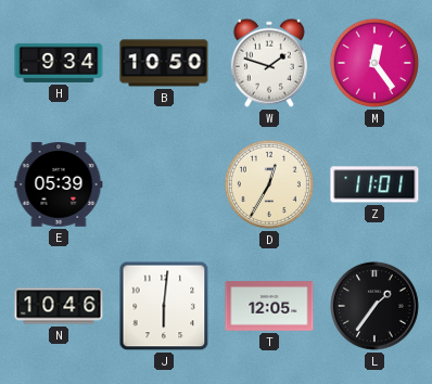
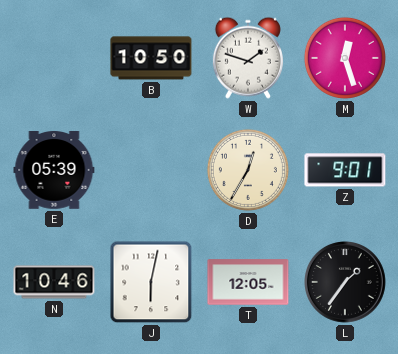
H: 9:34 -> none
M: 12:24 -> 12:27
Z: 11:01 -> 9:01
J: 6:01 -> 6:02
